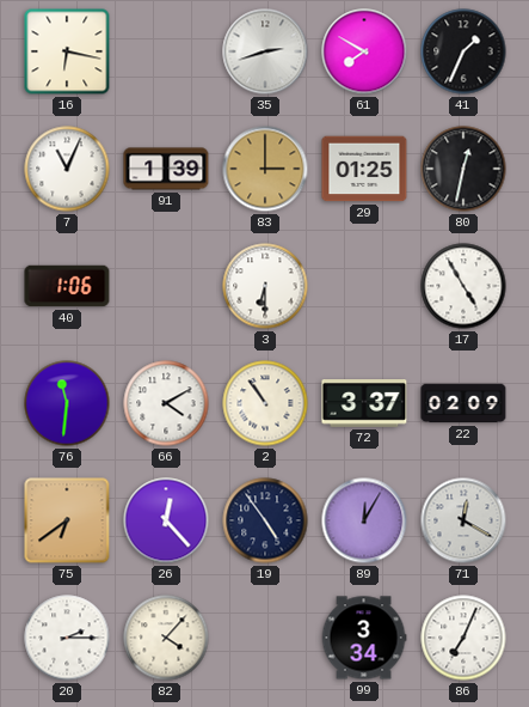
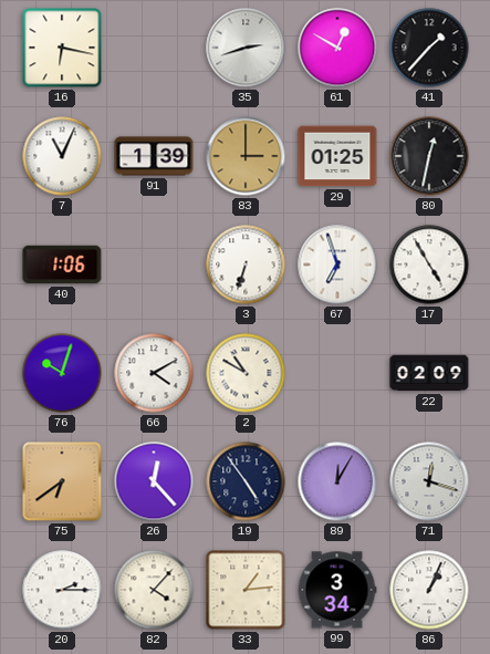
61: 7:50 -> 12:50
41: 1:34 -> 1:37
3: 6:30 -> 6:33
67: none -> 6:57
76: 11:31 -> 10:03
2: 10:54 -> 10:50
72: 3:37 -> none
71: 12:20 -> 12:18
33: none -> 1:14
86: 7:04 -> 1:04
